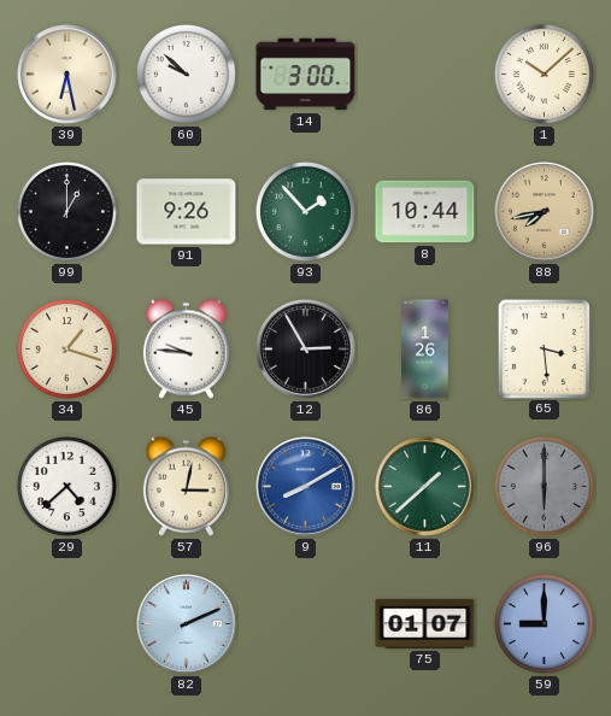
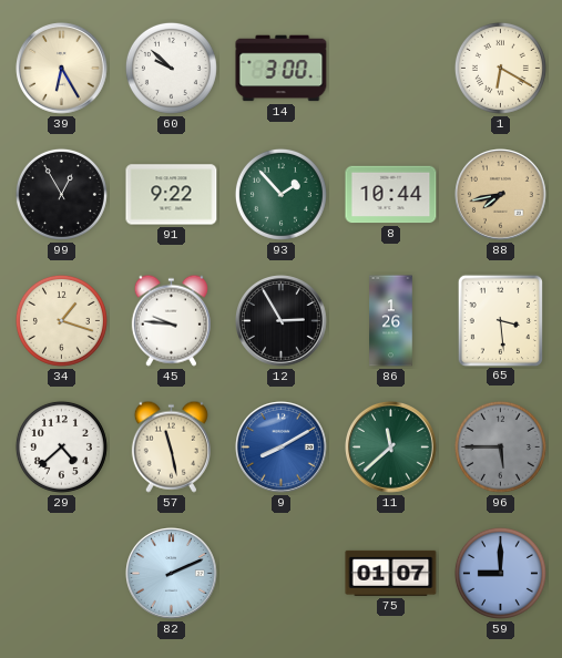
39: 6:28 -> 6:25
1: 10:08 -> 6:20
99: 1:00 -> 12:55
91: 9:26 -> 9:22
57: 3:02 -> 11:28
11: 1:38 -> 11:38
96: 6:00 -> 5:45
